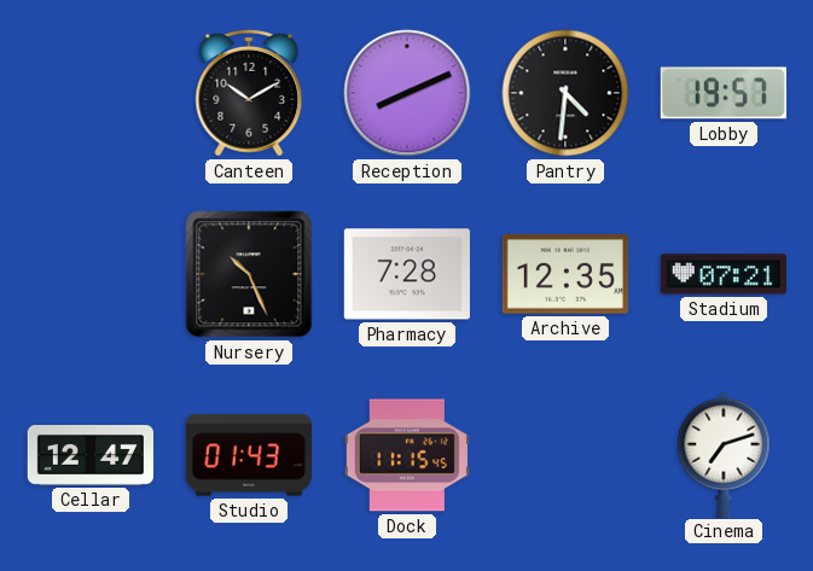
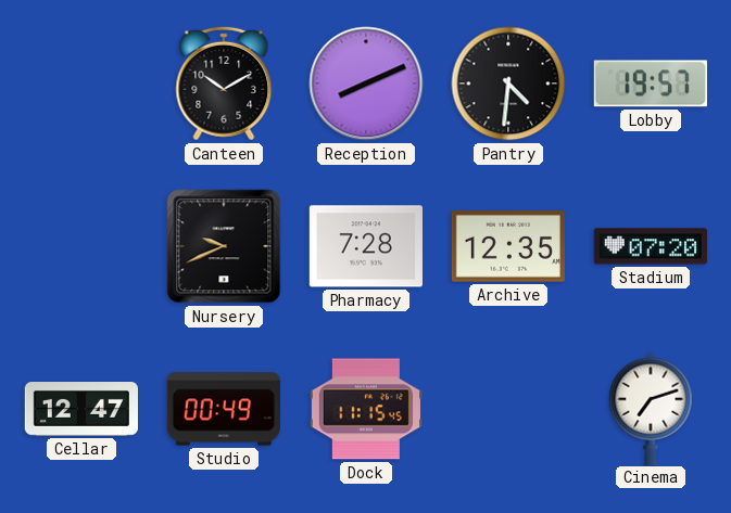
Nursery: 10:26 -> 9:41
Stadium: 07:21 -> 07:20
Studio: 01:43 -> 00:49
